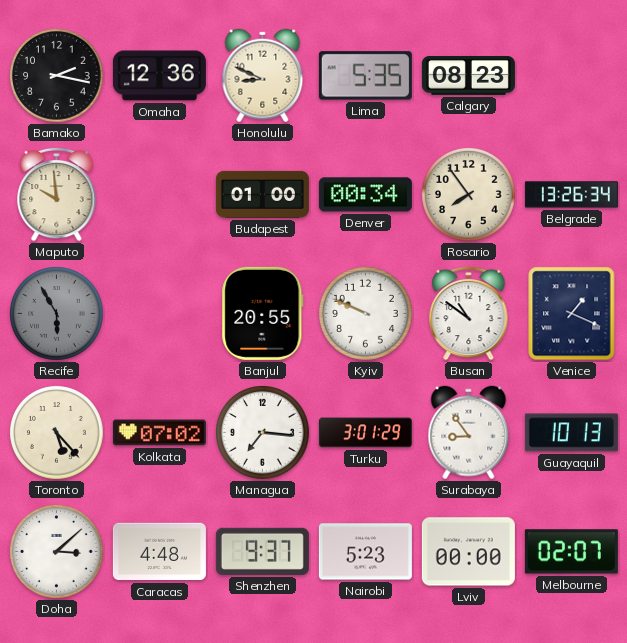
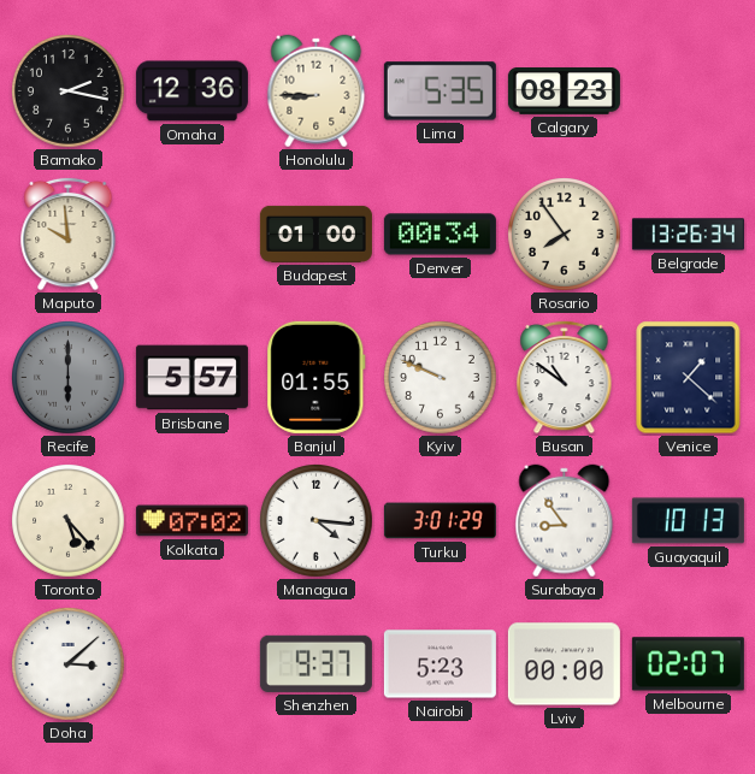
Honolulu: 8:49 -> 8:45
Recife: 5:55 -> 6:00
Brisbane: none -> 5:57
Banjul: 20:55 -> 01:55
Venice: 1:19 -> 1:22
Managua: 7:16 -> 4:16
Caracas: 4:48 -> none
